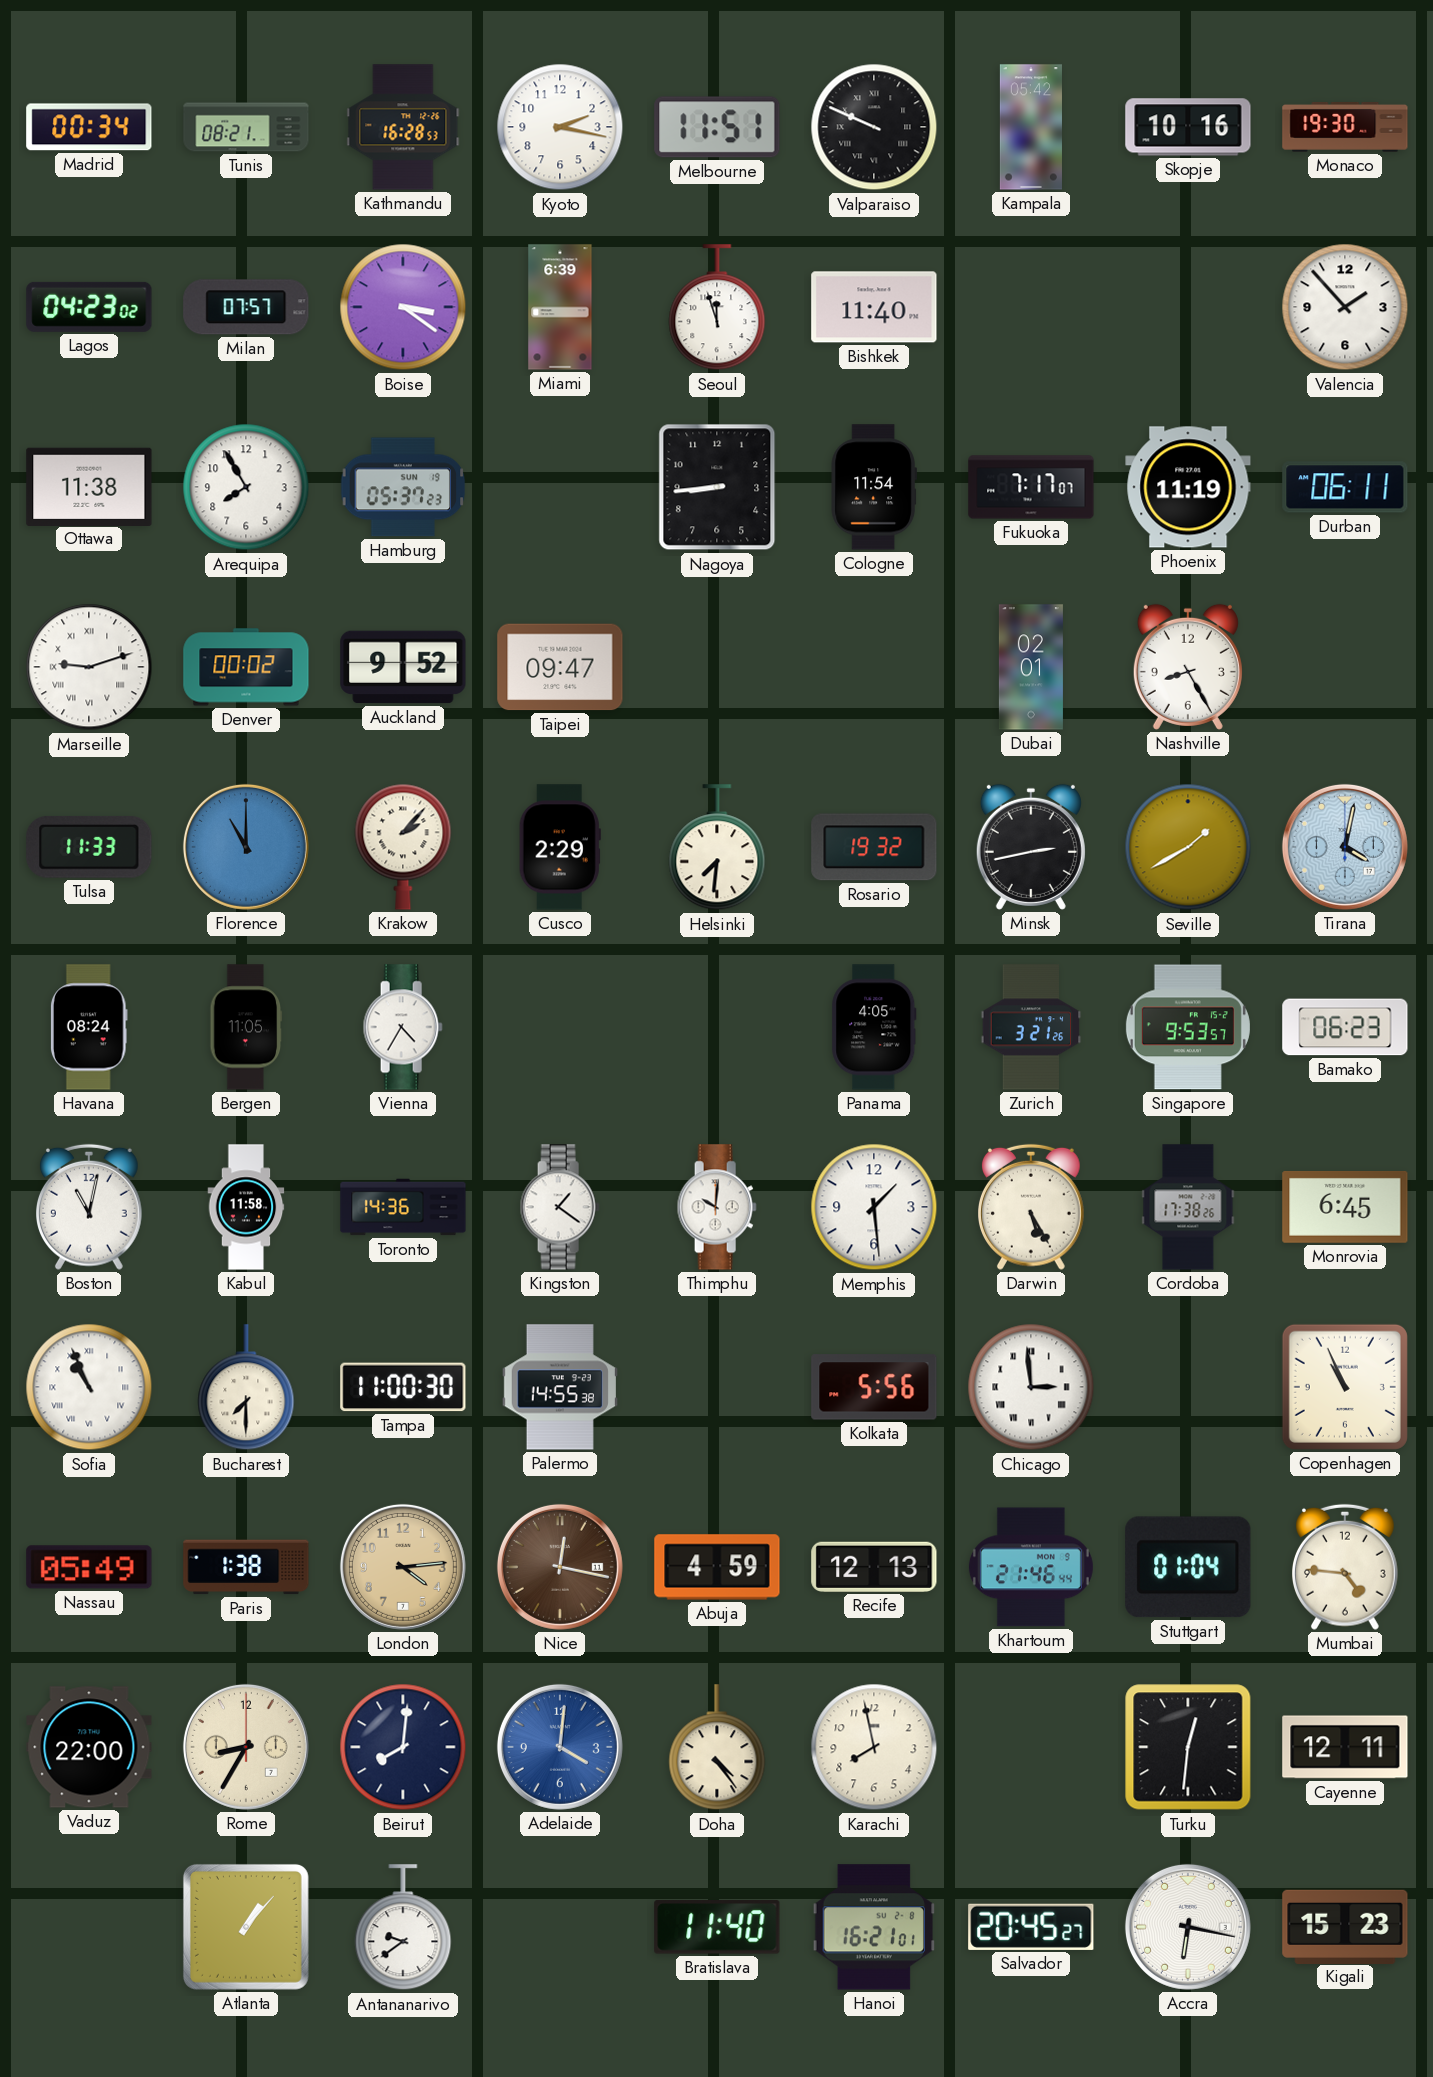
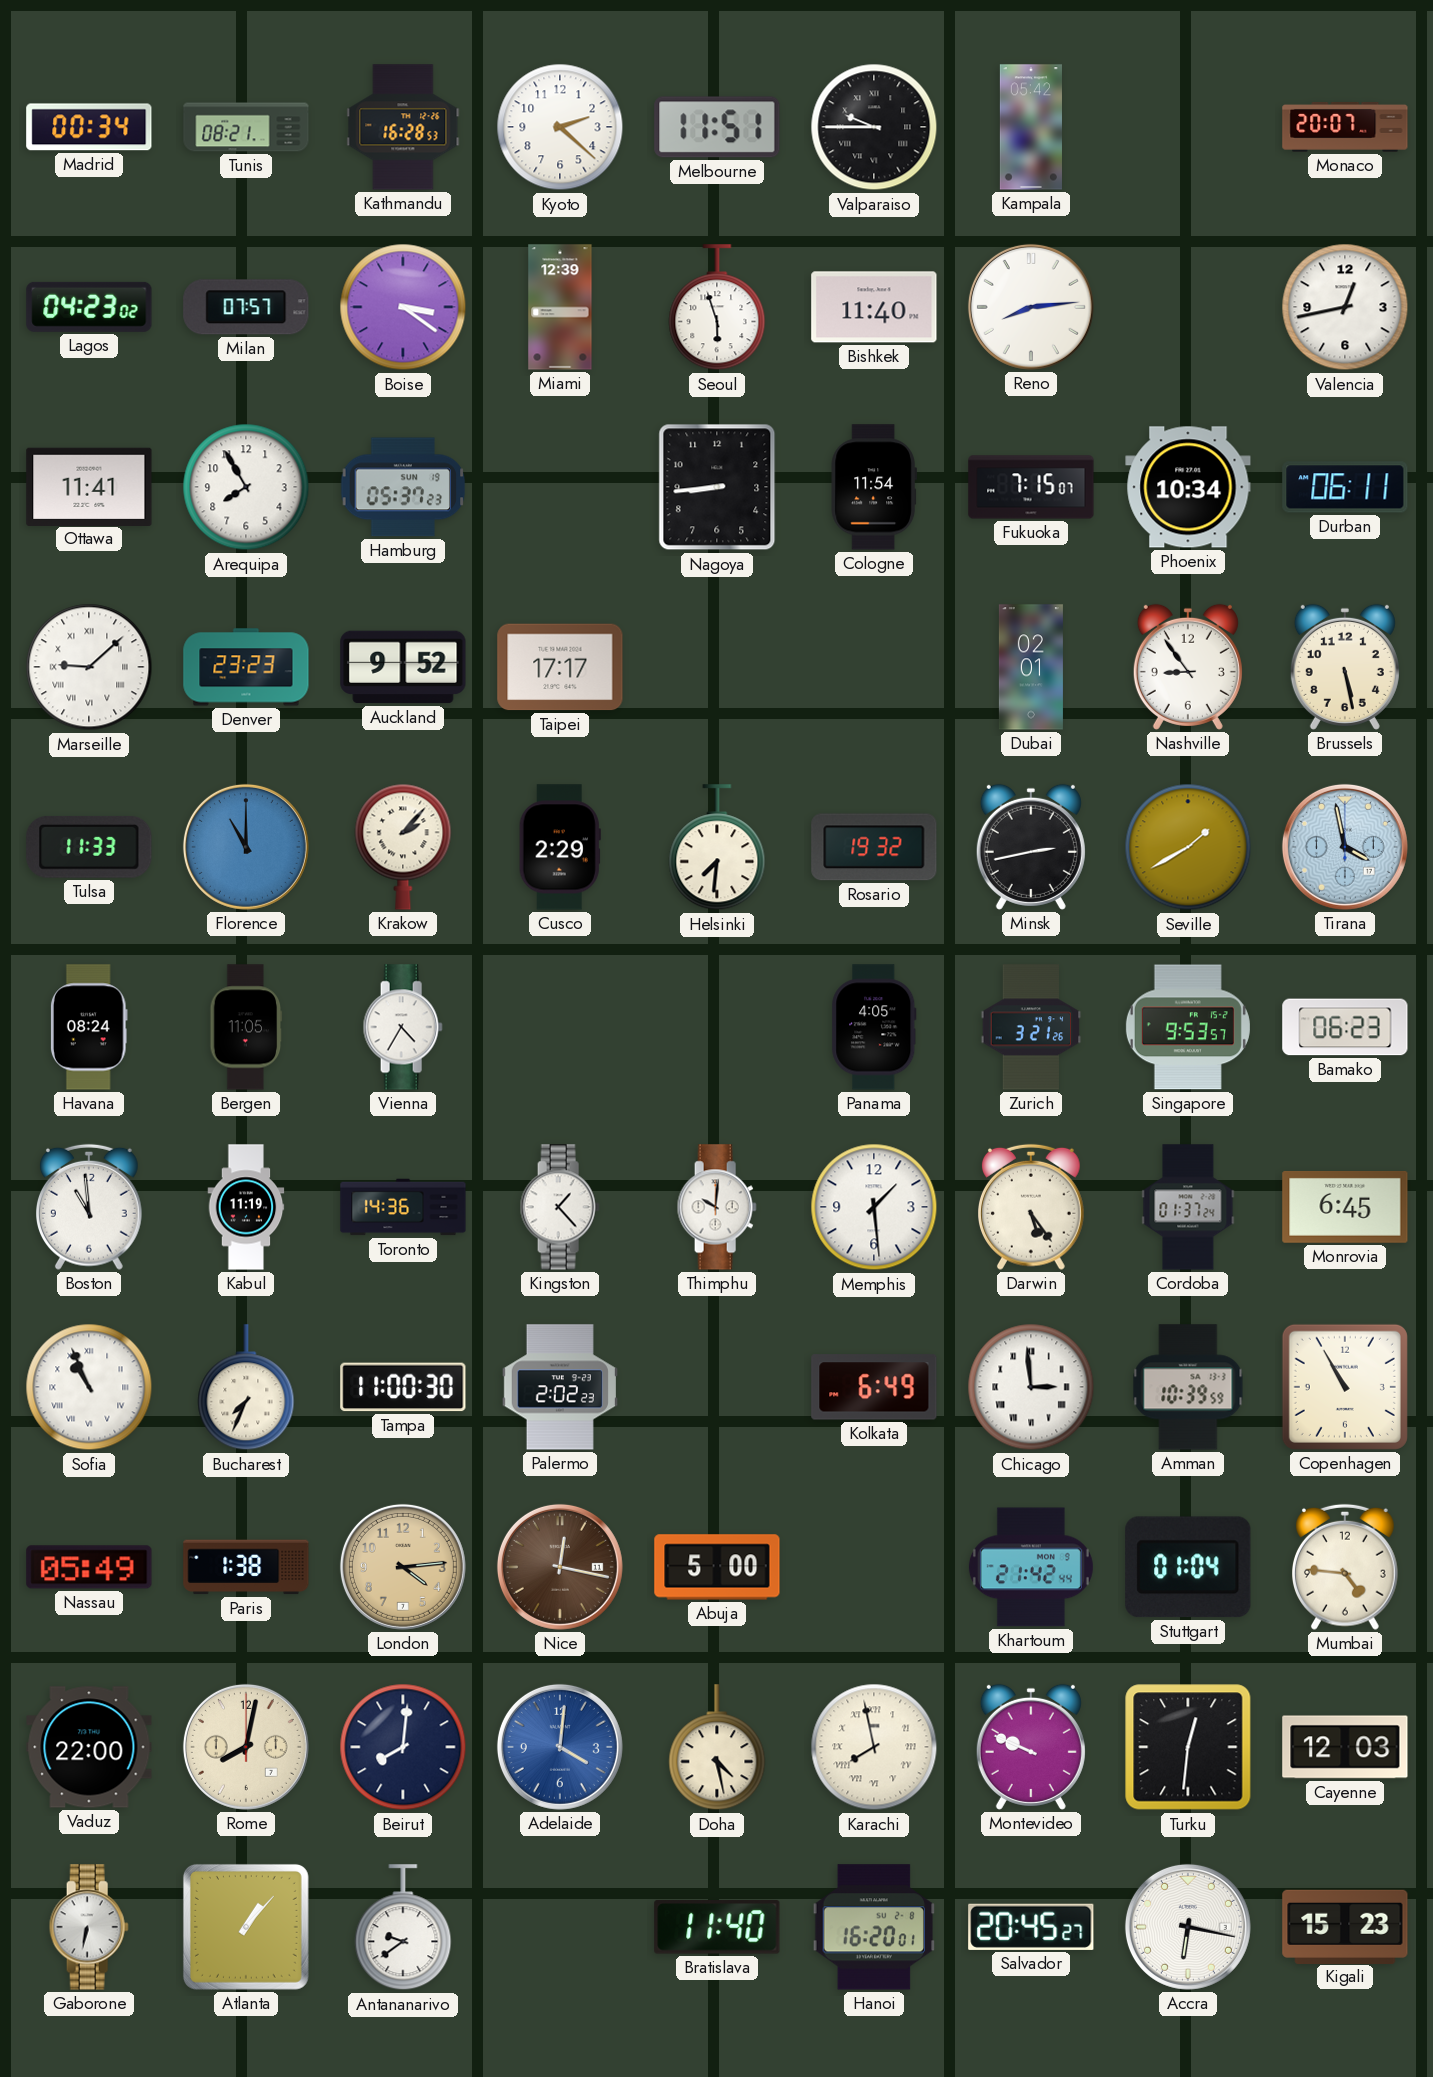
Kyoto: 2:17 -> 2:22
Valparaiso: 9:49 -> 9:45
Skopje: 10:16 -> none
Monaco: 19:30 -> 20:07
Miami: 6:39 -> 12:39
Seoul: 11:57 -> 5:57
Reno: none -> 8:14
Valencia: 1:53 -> 12:43
Ottawa: 11:38 -> 11:41
Fukuoka: 7:17 -> 7:15
Phoenix: 11:19 -> 10:34
Marseille: 9:12 -> 9:08
Denver: 00:02 -> 23:23
Taipei: 09:47 -> 17:17
Nashville: 8:25 -> 8:54
Brussels: none -> 5:28
Tirana: 4:02 -> 3:58
Boston: 11:02 -> 10:59
Kabul: 11:58 -> 11:19
Kingston: 1:21 -> 1:23
Darwin: 5:25 -> 5:24
Cordoba: 17:38 -> 01:37
Bucharest: 7:30 -> 7:34
Palermo: 14:55 -> 2:02
Kolkata: 5:56 -> 6:49
Amman: none -> 10:39
Copenhagen: 10:56 -> 10:55
Abuja: 4:59 -> 5:00
Recife: 12:13 -> none
Khartoum: 21:46 -> 21:42
Rome: 8:35 -> 8:02
Doha: 4:24 -> 4:28
Karachi numerals: Arabic -> Roman
Montevideo: none -> 9:49
Cayenne: 12:11 -> 12:03
Gaborone: none -> 6:32
Hanoi: 16:21 -> 16:20
